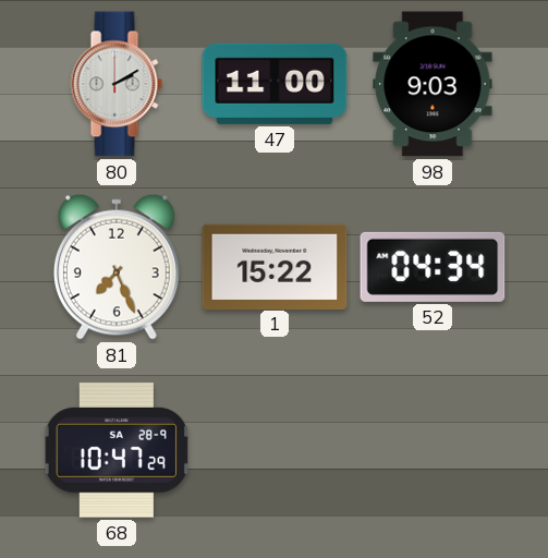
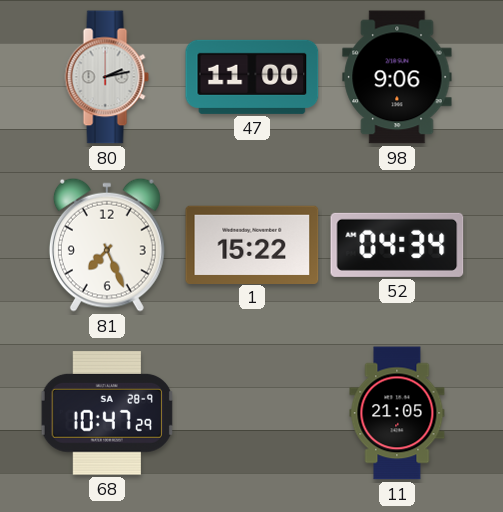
80: 2:10 -> 2:13
98: 9:03 -> 9:06
11: none -> 21:05
